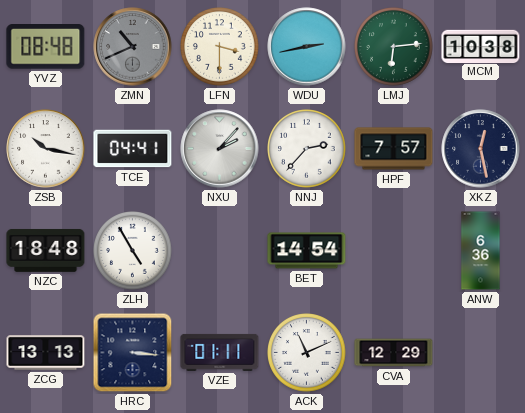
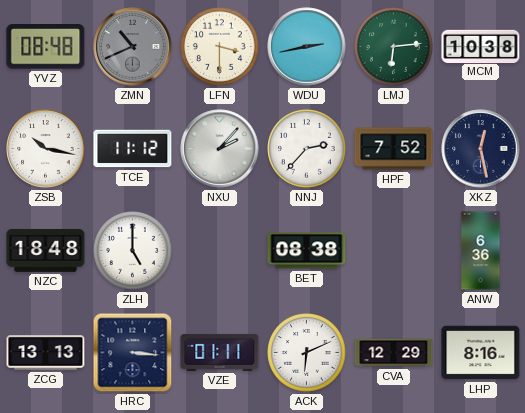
TCE: 04:41 -> 11:12
HPF: 7:57 -> 7:52
ZLH: 4:55 -> 5:00
BET: 14:54 -> 08:38
ACK: 11:11 -> 6:11
LHP: none -> 8:16
